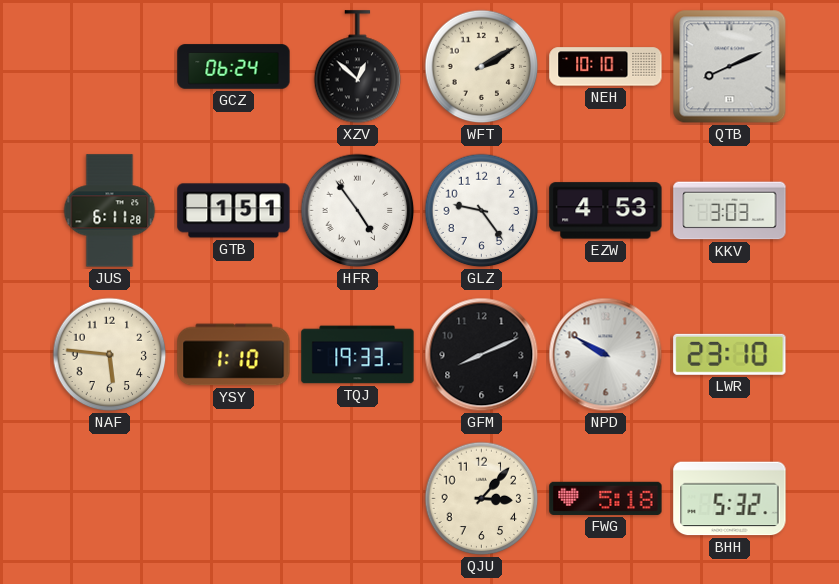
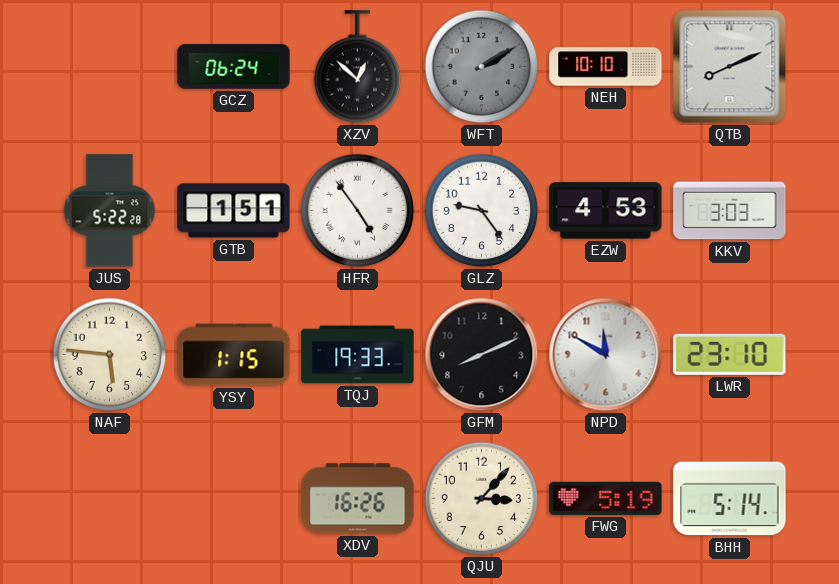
WFT dial: cream -> grey
JUS: 6:11 -> 5:22
YSY: 1:10 -> 1:15
NPD: 9:50 -> 11:50
XDV: none -> 16:26
FWG: 5:18 -> 5:19
BHH: 5:32 -> 5:14
